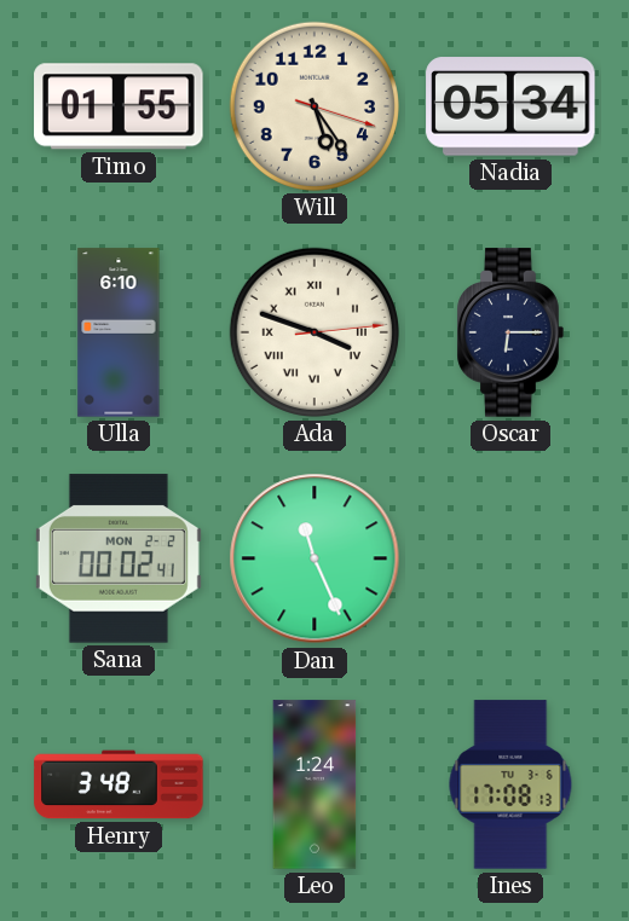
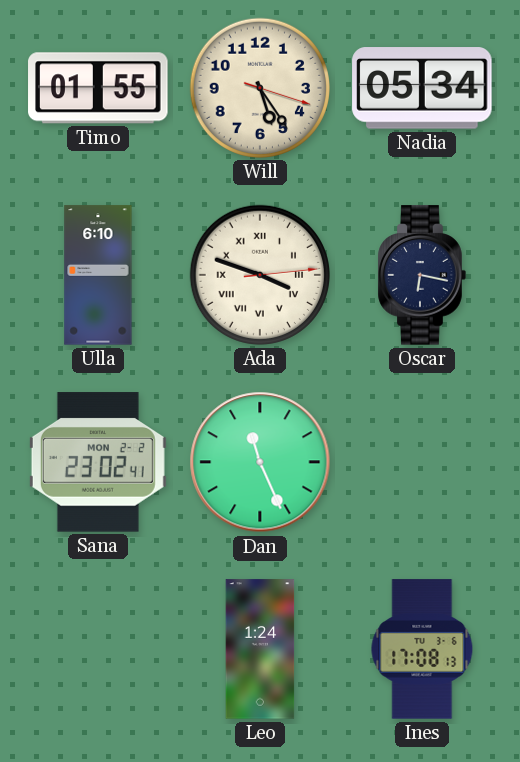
Oscar: 6:15 -> 6:17
Sana: 00:02 -> 23:02
Henry: 3:48 -> none
